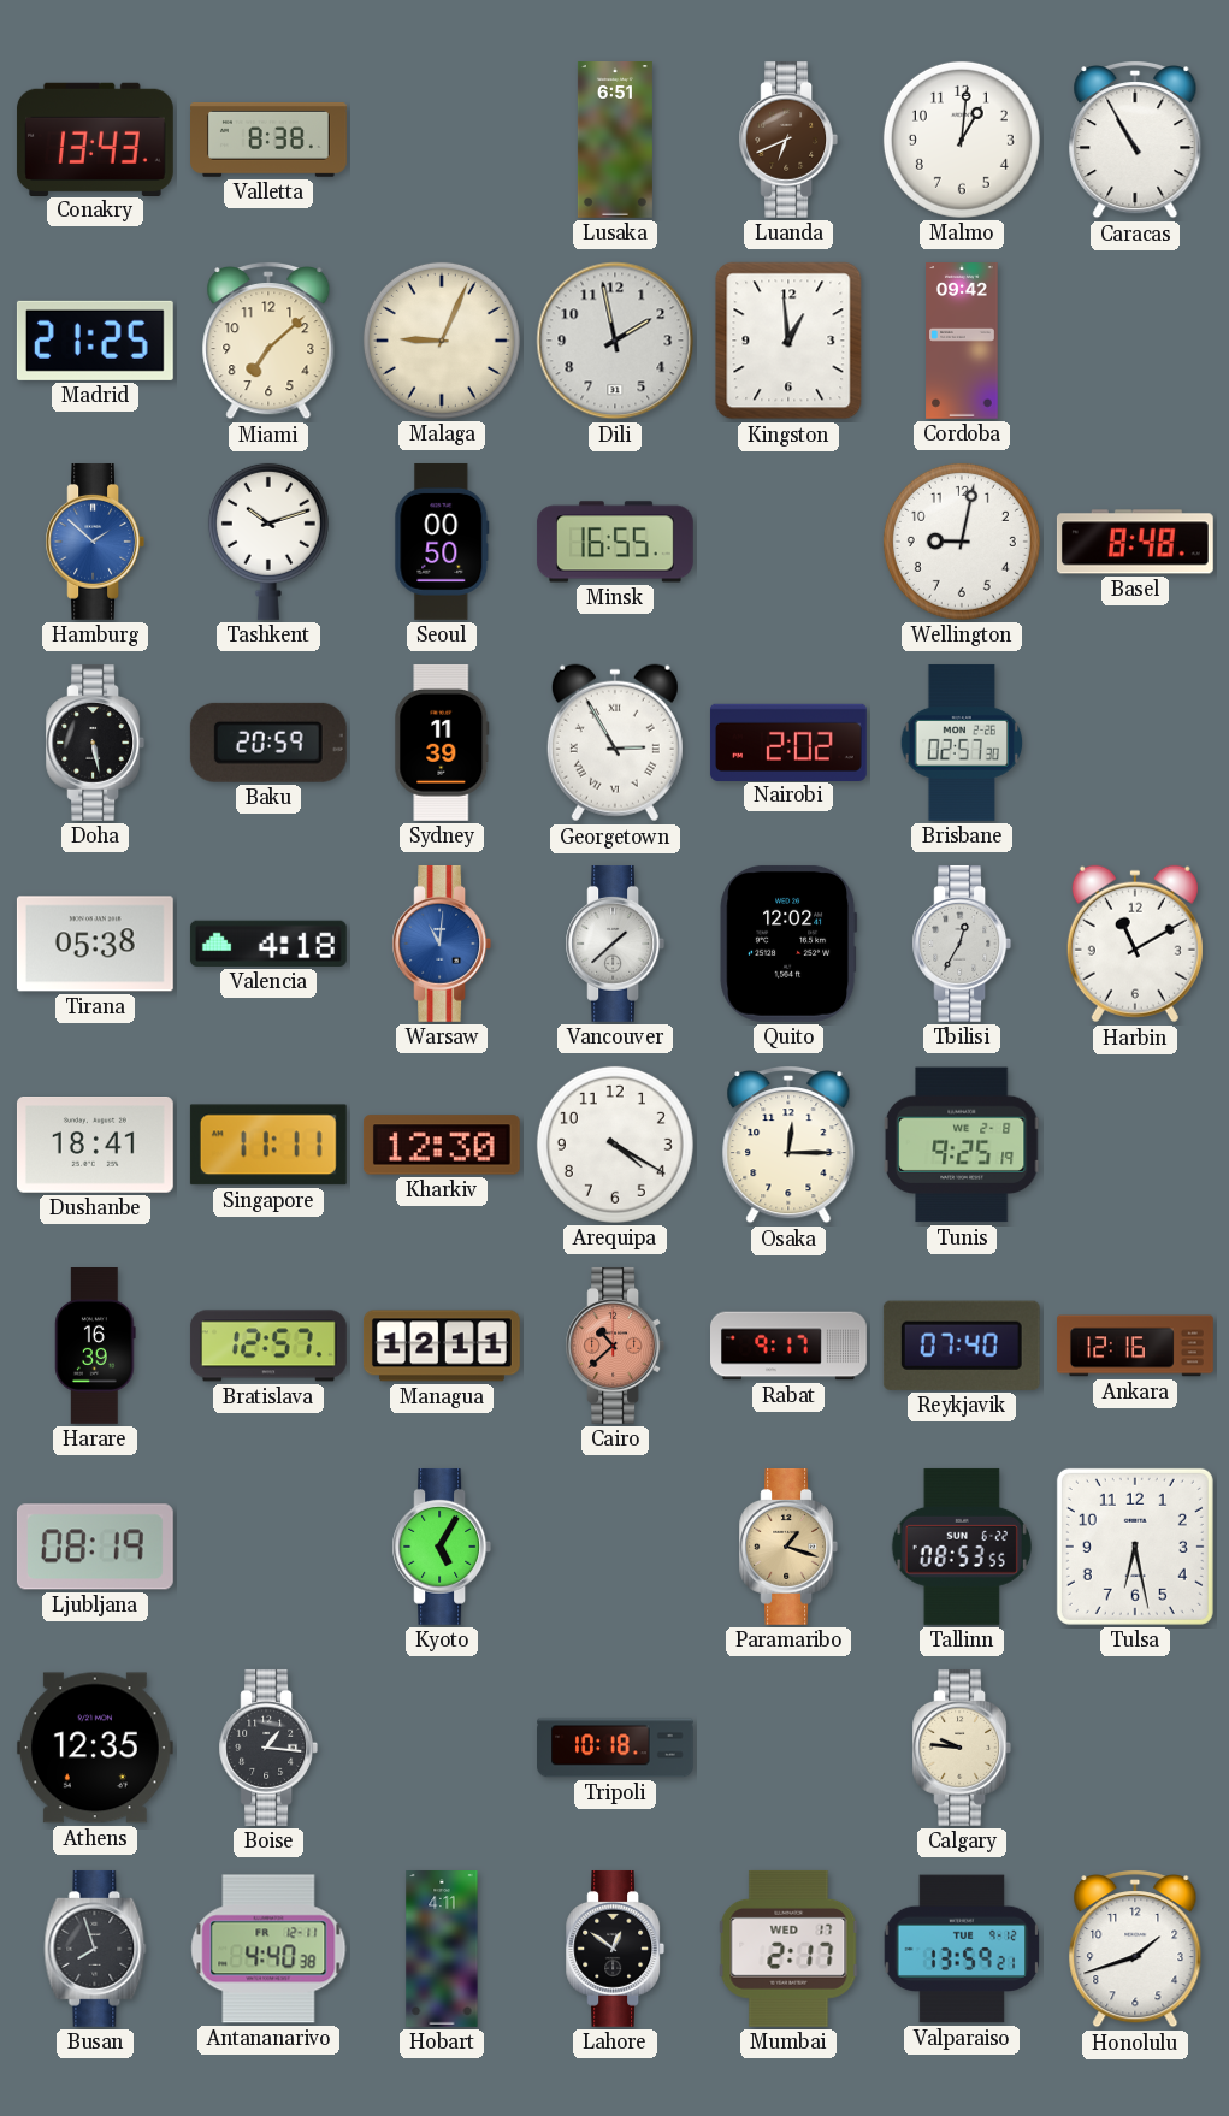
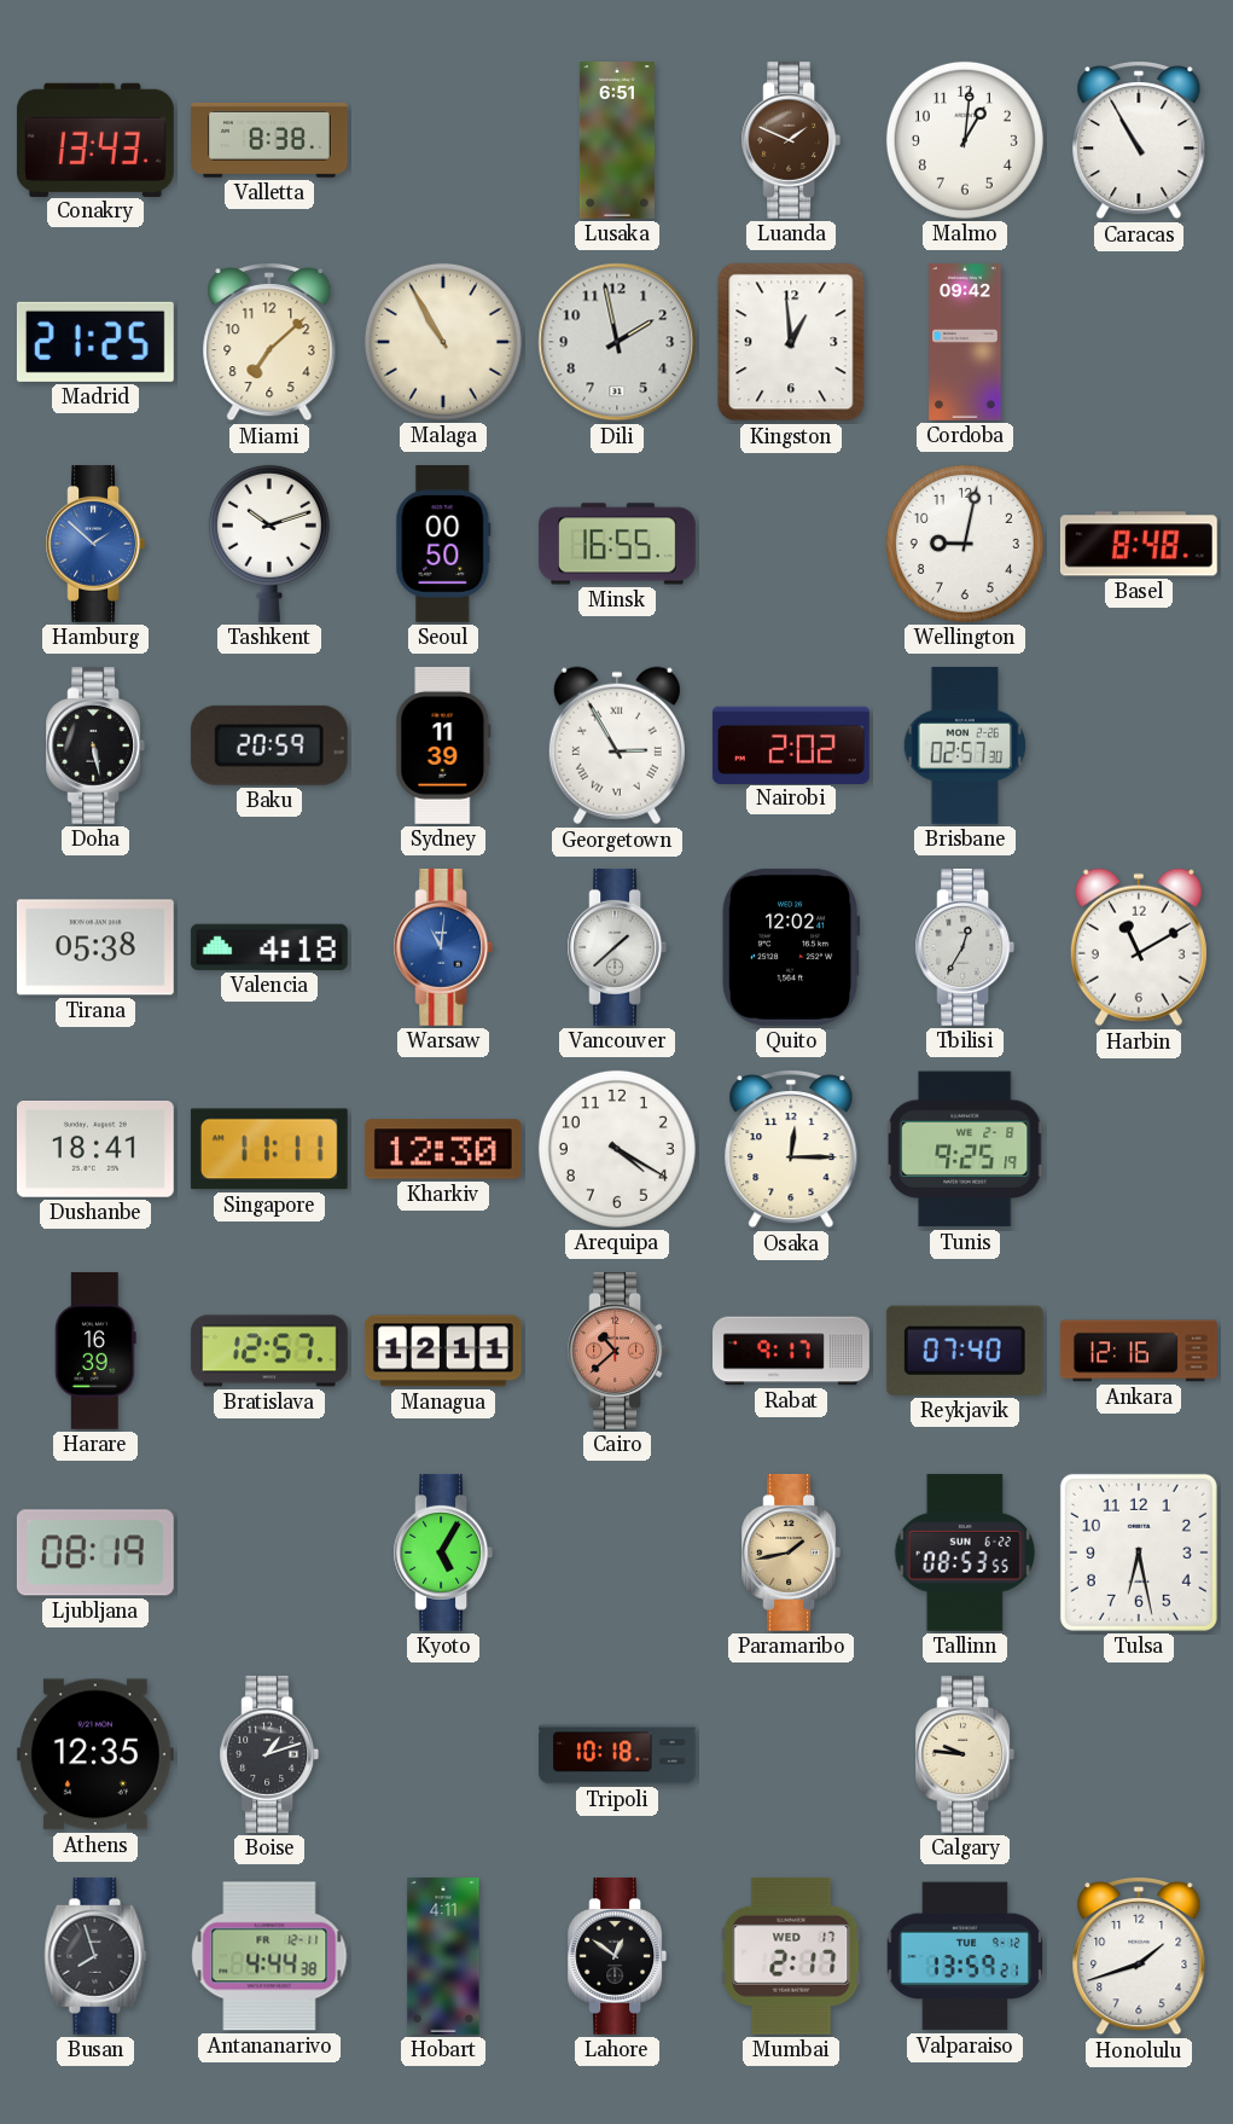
Luanda: 6:41 -> 1:49
Malaga: 9:04 -> 10:55
Paramaribo: 1:18 -> 1:43
Boise: 1:16 -> 1:12
Antananarivo: 4:40 -> 4:44
